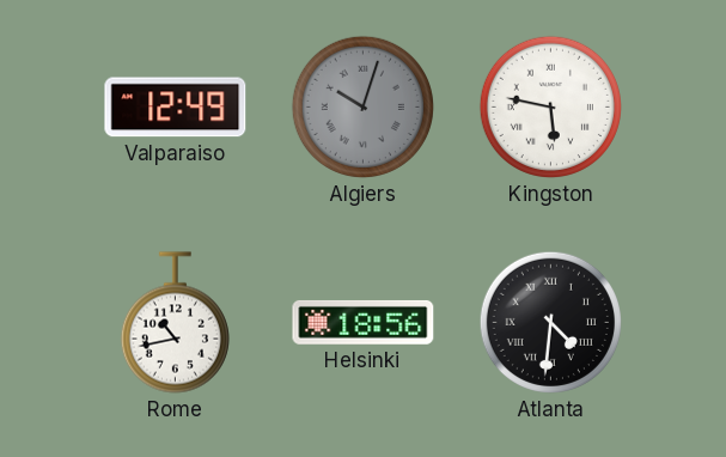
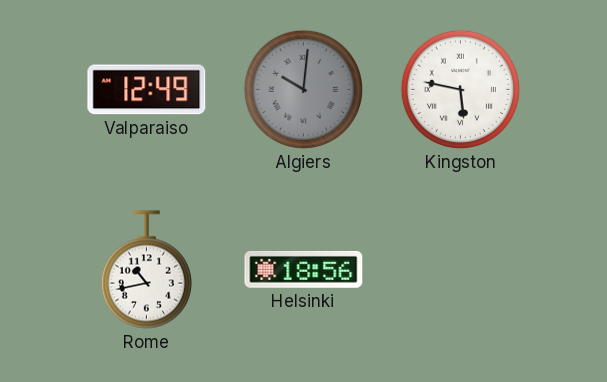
Algiers: 10:03 -> 10:01
Atlanta: 4:31 -> none
